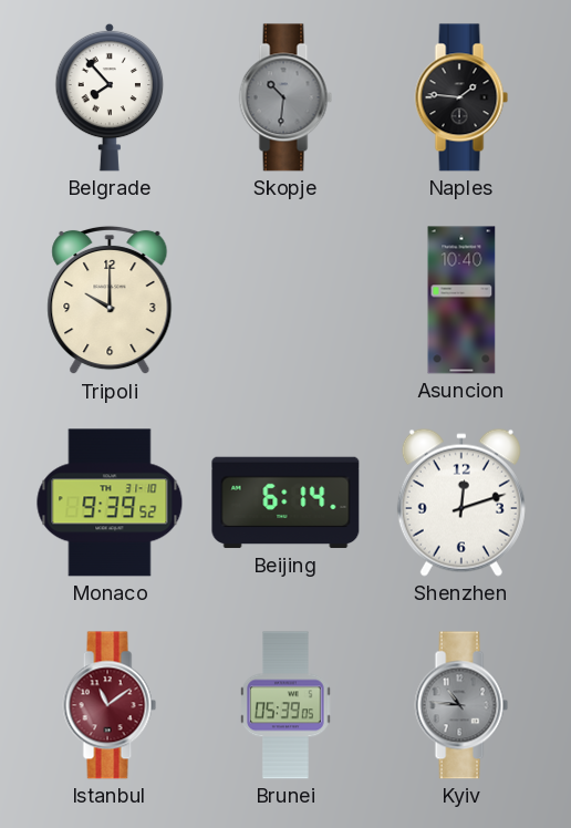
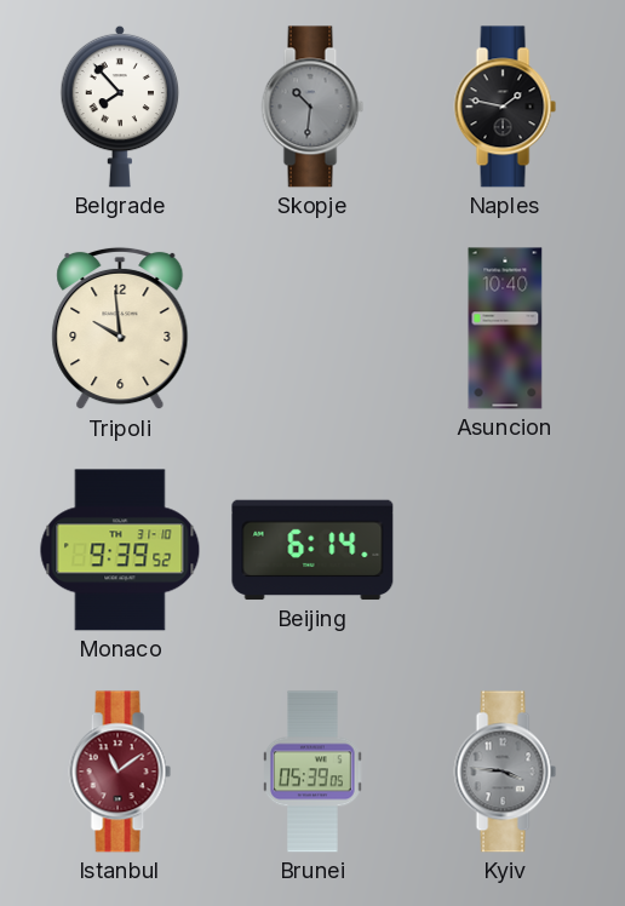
Naples: 1:46 -> 1:47
Tripoli: 10:00 -> 9:59
Shenzhen: 12:12 -> none
Kyiv: 10:46 -> 3:46
